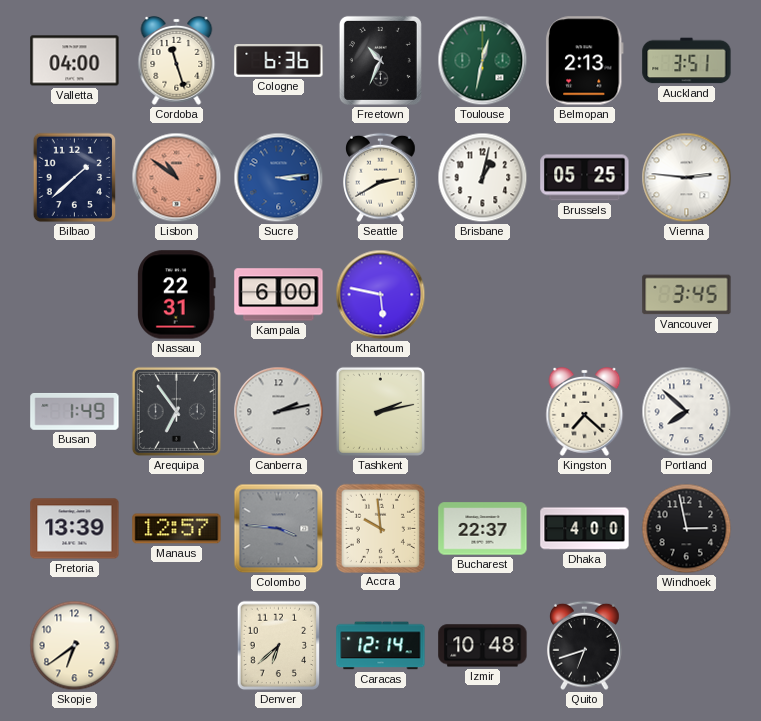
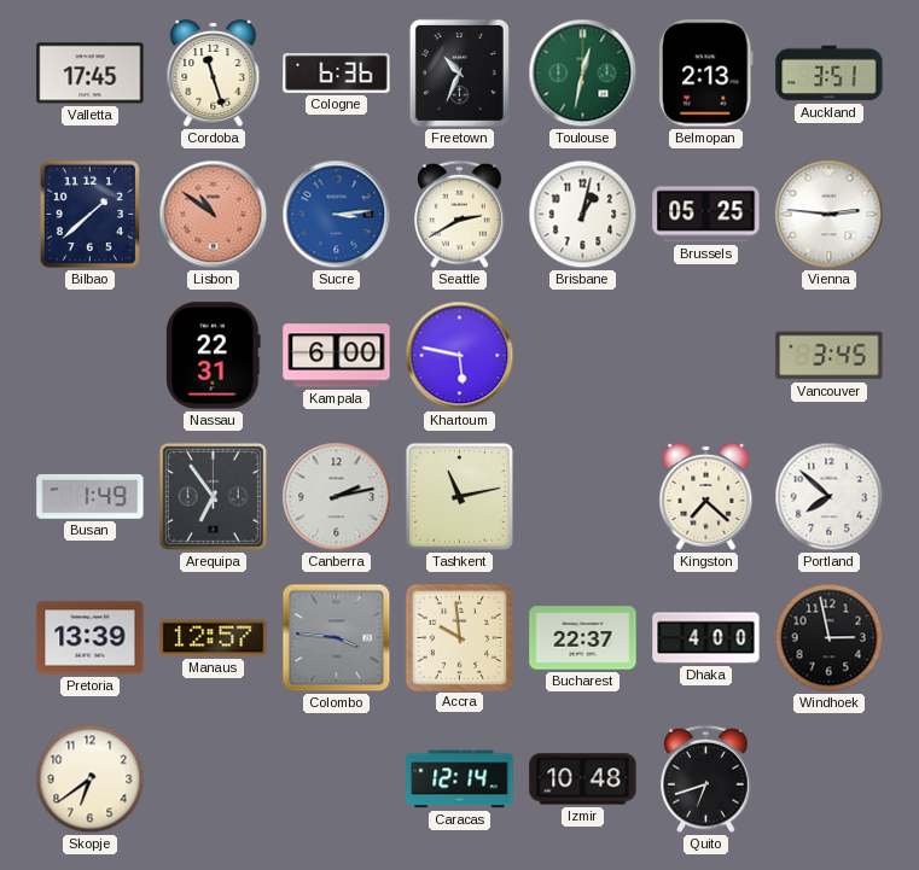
Valletta: 04:00 -> 17:45
Tashkent: 2:13 -> 11:13
Denver: 6:38 -> none
